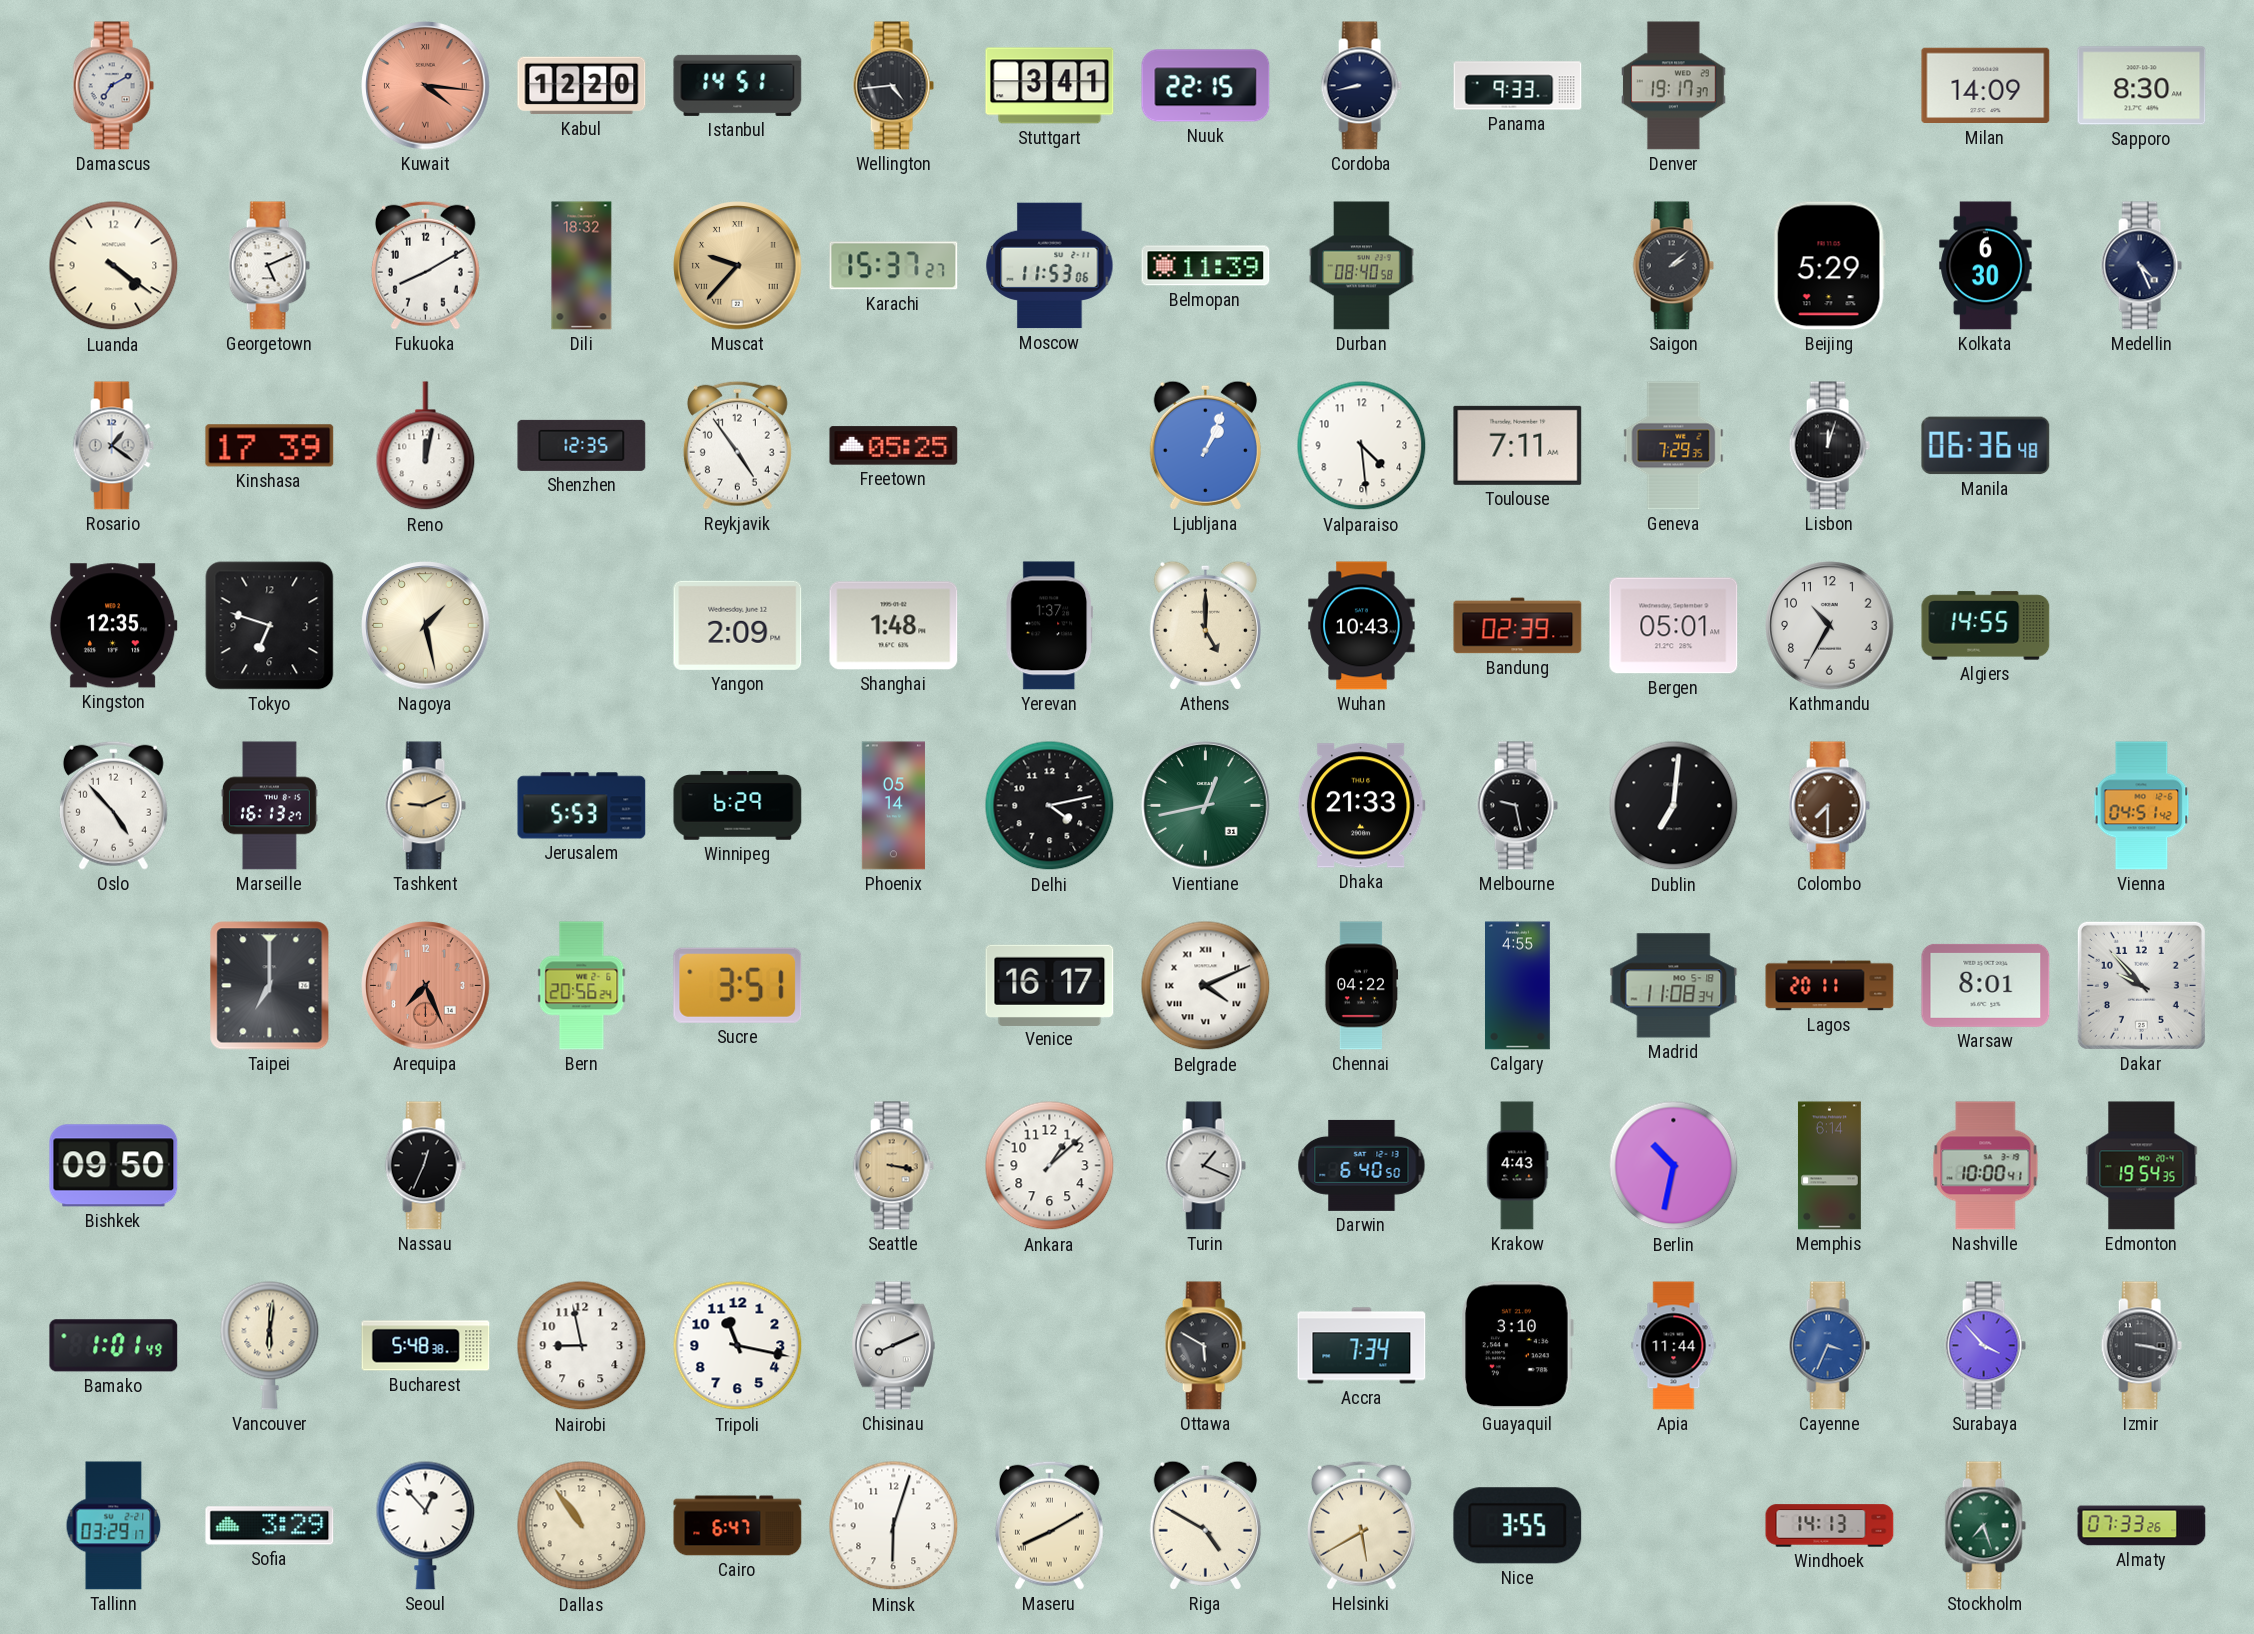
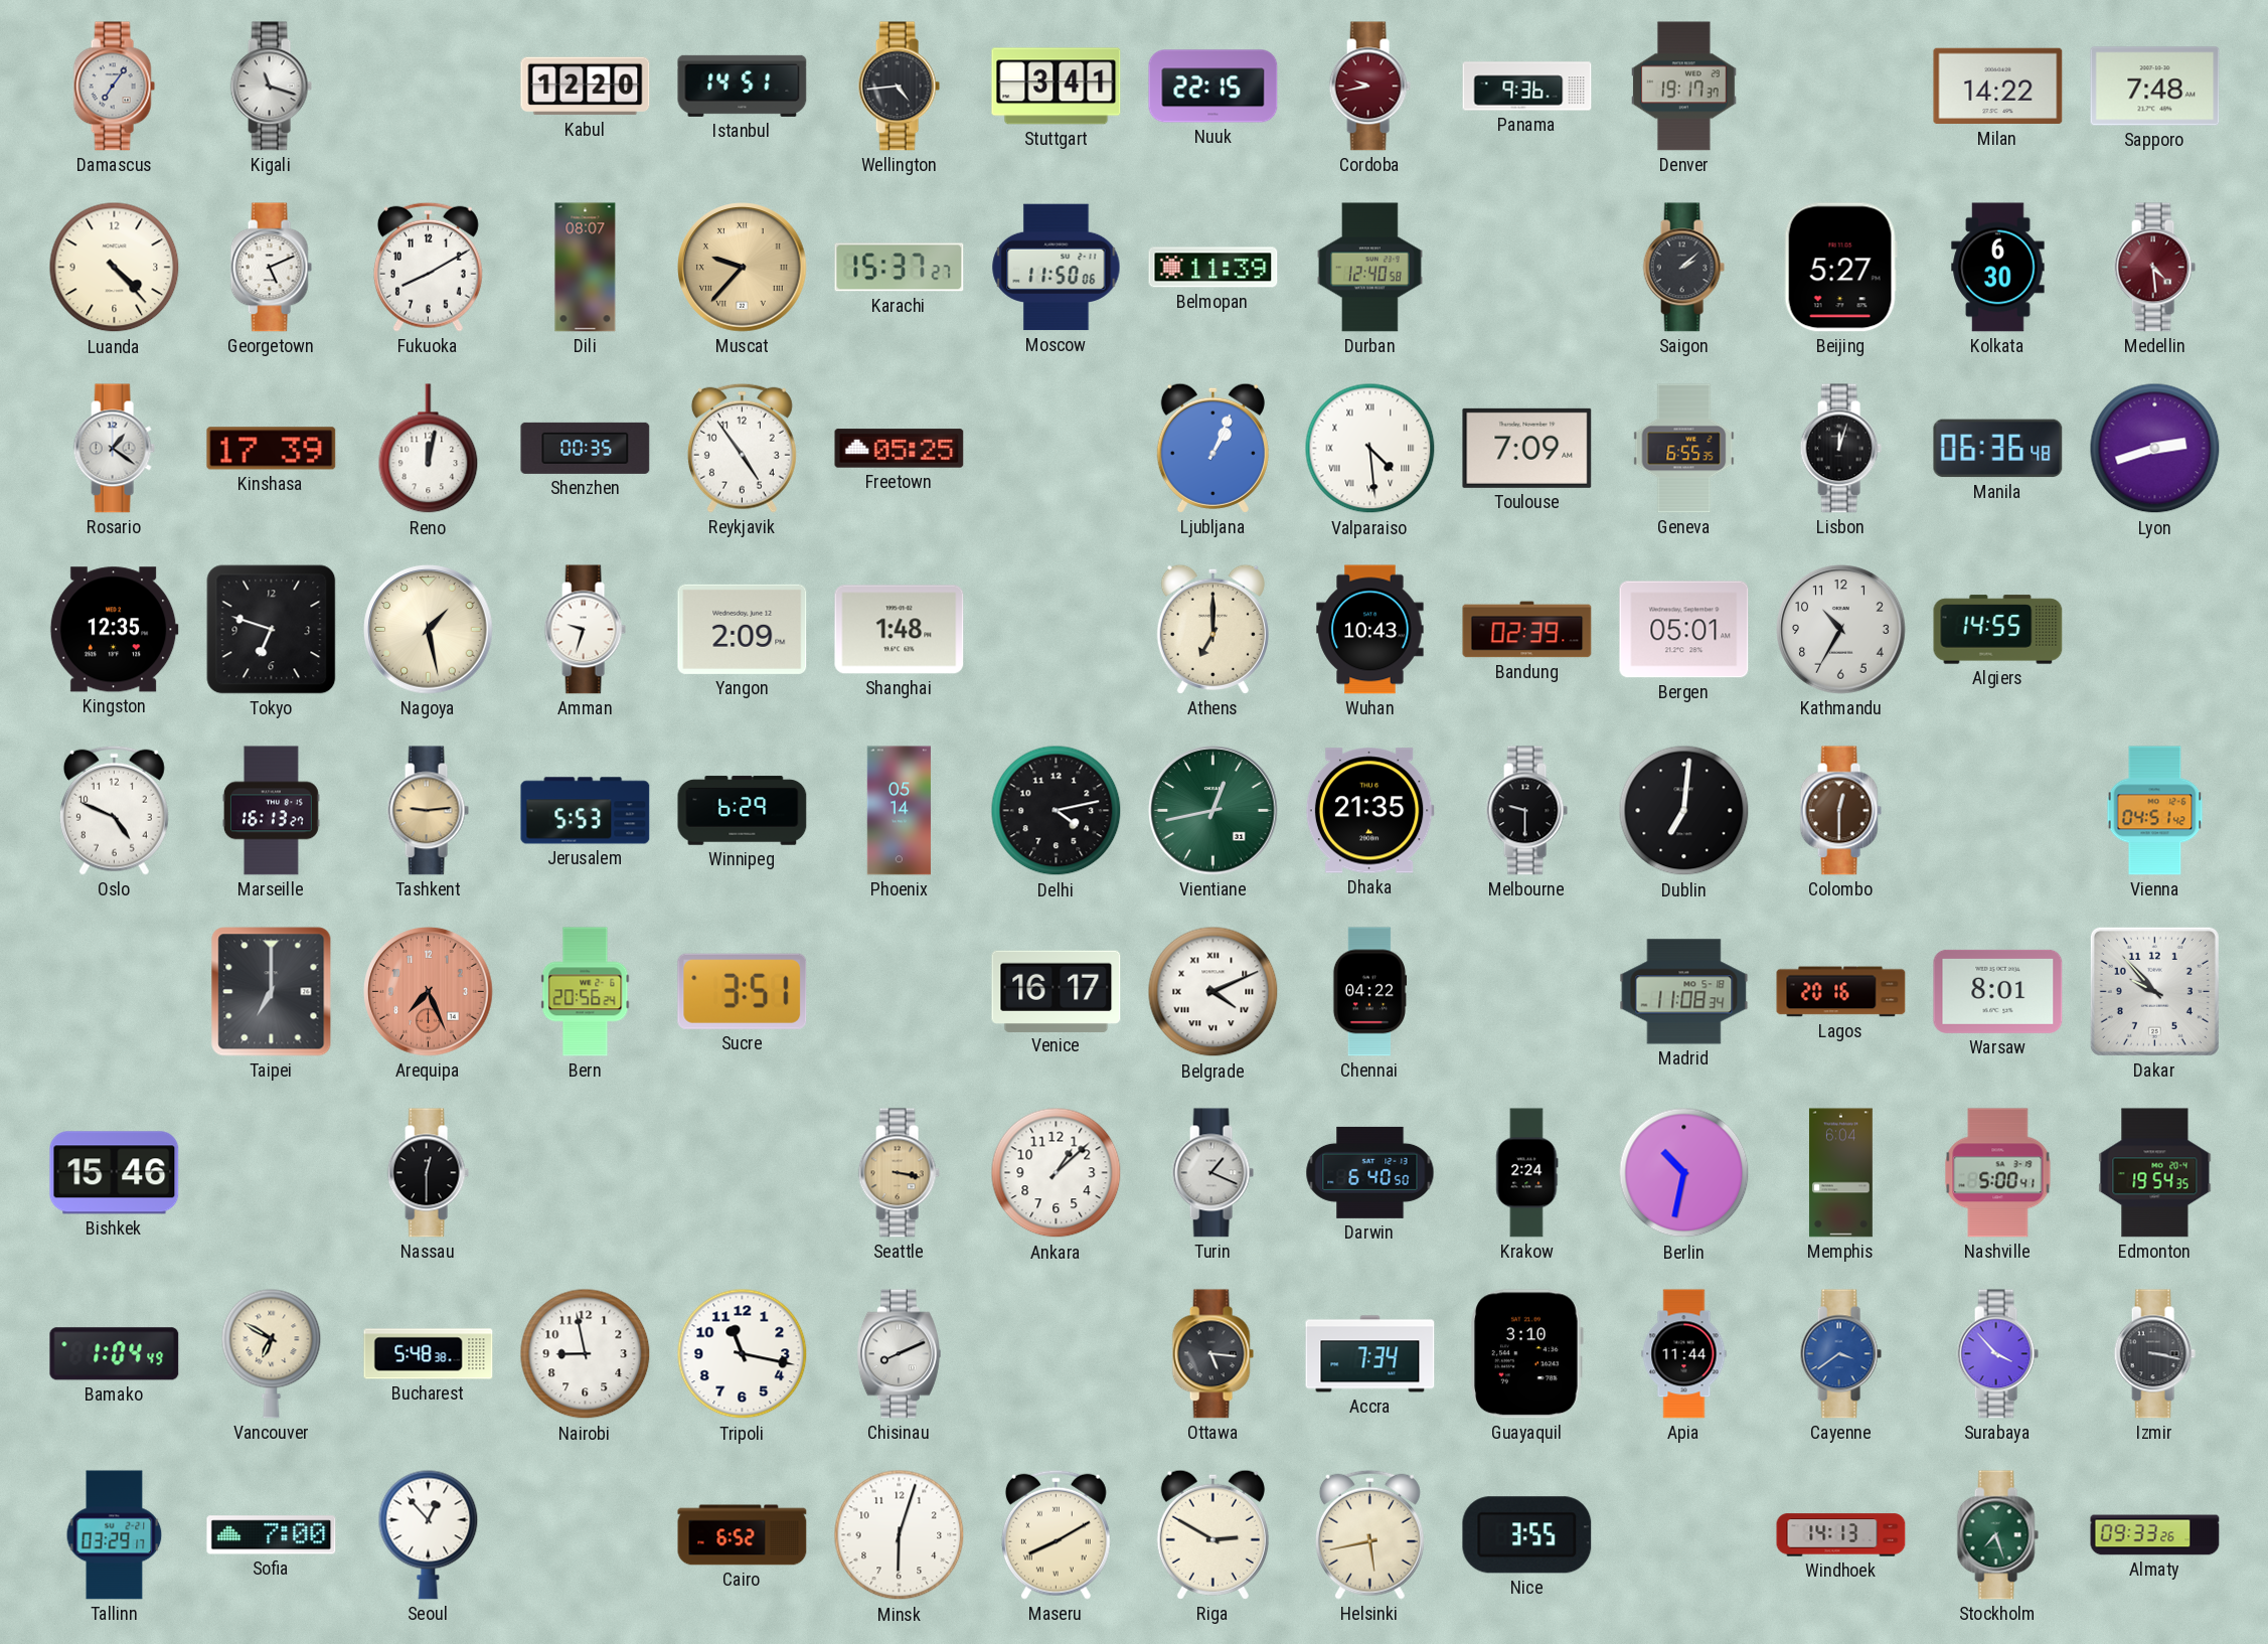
Damascus: 7:10 -> 7:06
Kigali: none -> 11:18
Kuwait: 4:16 -> none
Cordoba: 8:43 -> 9:43
Cordoba dial: navy -> burgundy
Panama: 9:33 -> 9:36
Milan: 14:09 -> 14:22
Sapporo: 8:30 -> 7:48
Luanda: 4:21 -> 4:23
Dili: 18:32 -> 08:07
Moscow: 11:53 -> 11:50
Durban: 08:40 -> 12:40
Beijing: 5:29 -> 5:27
Medellin: 4:26 -> 4:29
Medellin dial: navy -> burgundy
Shenzhen: 12:35 -> 00:35
Valparaiso numerals: Arabic -> Roman
Toulouse: 7:11 -> 7:09
Geneva: 7:29 -> 6:55
Lyon: none -> 2:42
Amman: none -> 9:33
Yerevan: 1:37 -> none
Athens: 5:00 -> 7:00
Oslo: 4:53 -> 4:49
Tashkent: 9:11 -> 9:14
Dhaka: 21:33 -> 21:35
Melbourne: 9:28 -> 9:30
Colombo: 7:30 -> 12:30
Calgary: 4:55 -> none
Lagos: 20:11 -> 20:16
Bishkek: 09:50 -> 15:46
Nassau: 12:34 -> 12:30
Krakow: 4:43 -> 2:24
Memphis: 6:14 -> 6:04
Nashville: 10:00 -> 5:00
Bamako: 1:01 -> 1:04
Vancouver: 6:01 -> 6:50
Ottawa: 5:50 -> 5:16
Cayenne: 3:34 -> 3:39
Sofia: 3:29 -> 7:00
Dallas: 10:54 -> none
Cairo: 6:47 -> 6:52
Riga: 4:50 -> 2:50
Helsinki: 5:40 -> 5:43
Almaty: 07:33 -> 09:33
